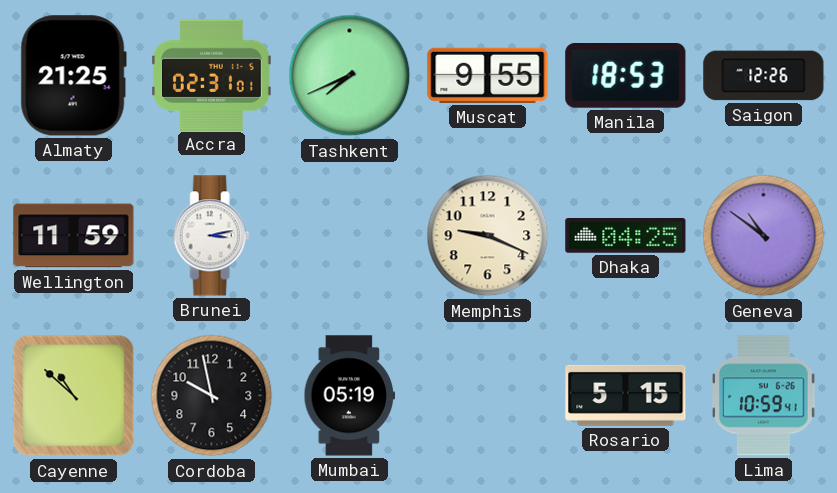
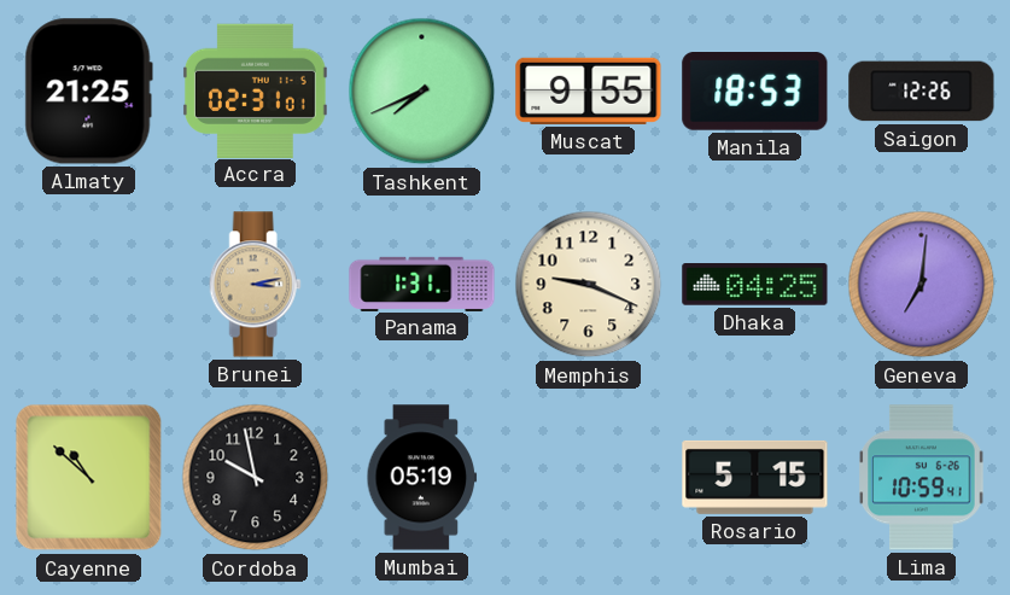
Wellington: 11:59 -> none
Brunei dial: white -> champagne
Panama: none -> 1:31
Geneva: 10:51 -> 7:01
